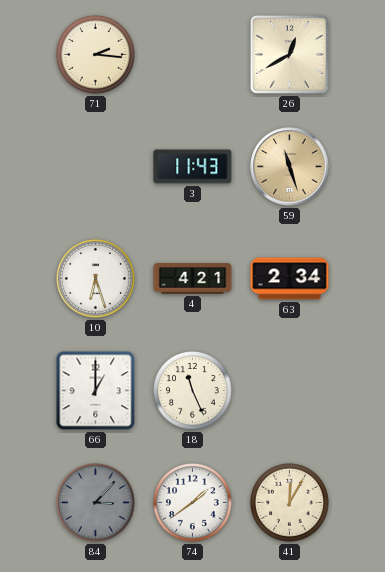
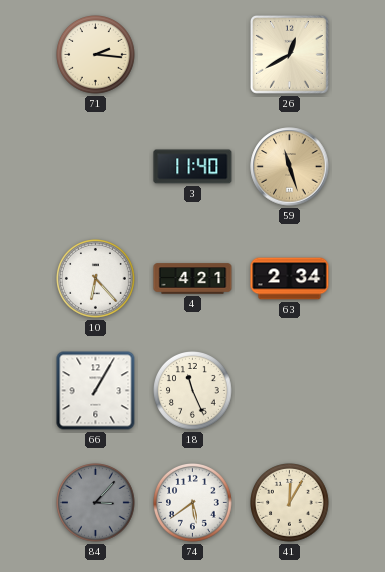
3: 11:43 -> 11:40
10: 6:27 -> 6:23
66: 1:00 -> 1:05
74: 1:39 -> 5:39
